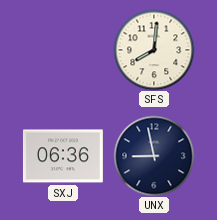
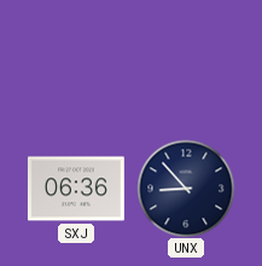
SFS: 8:01 -> none
UNX: 8:58 -> 8:53
